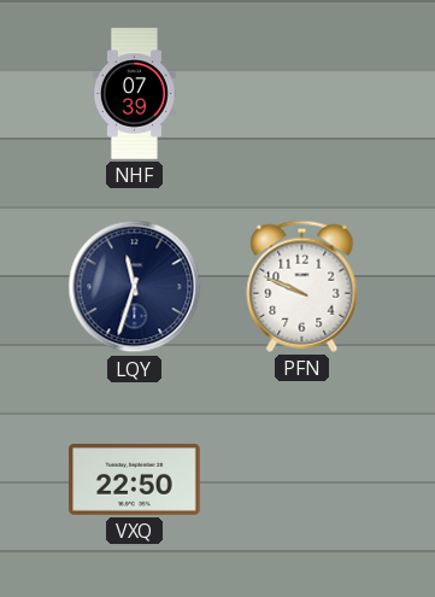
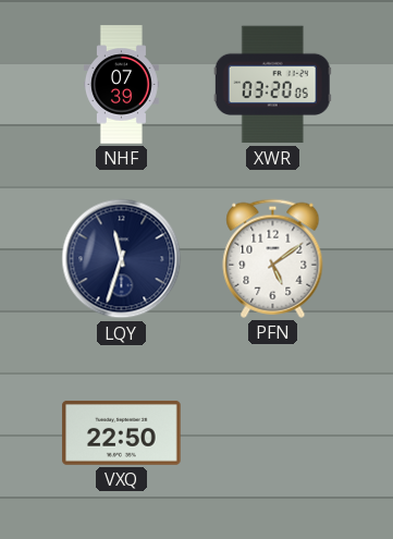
XWR: none -> 03:20
PFN: 9:49 -> 5:09
